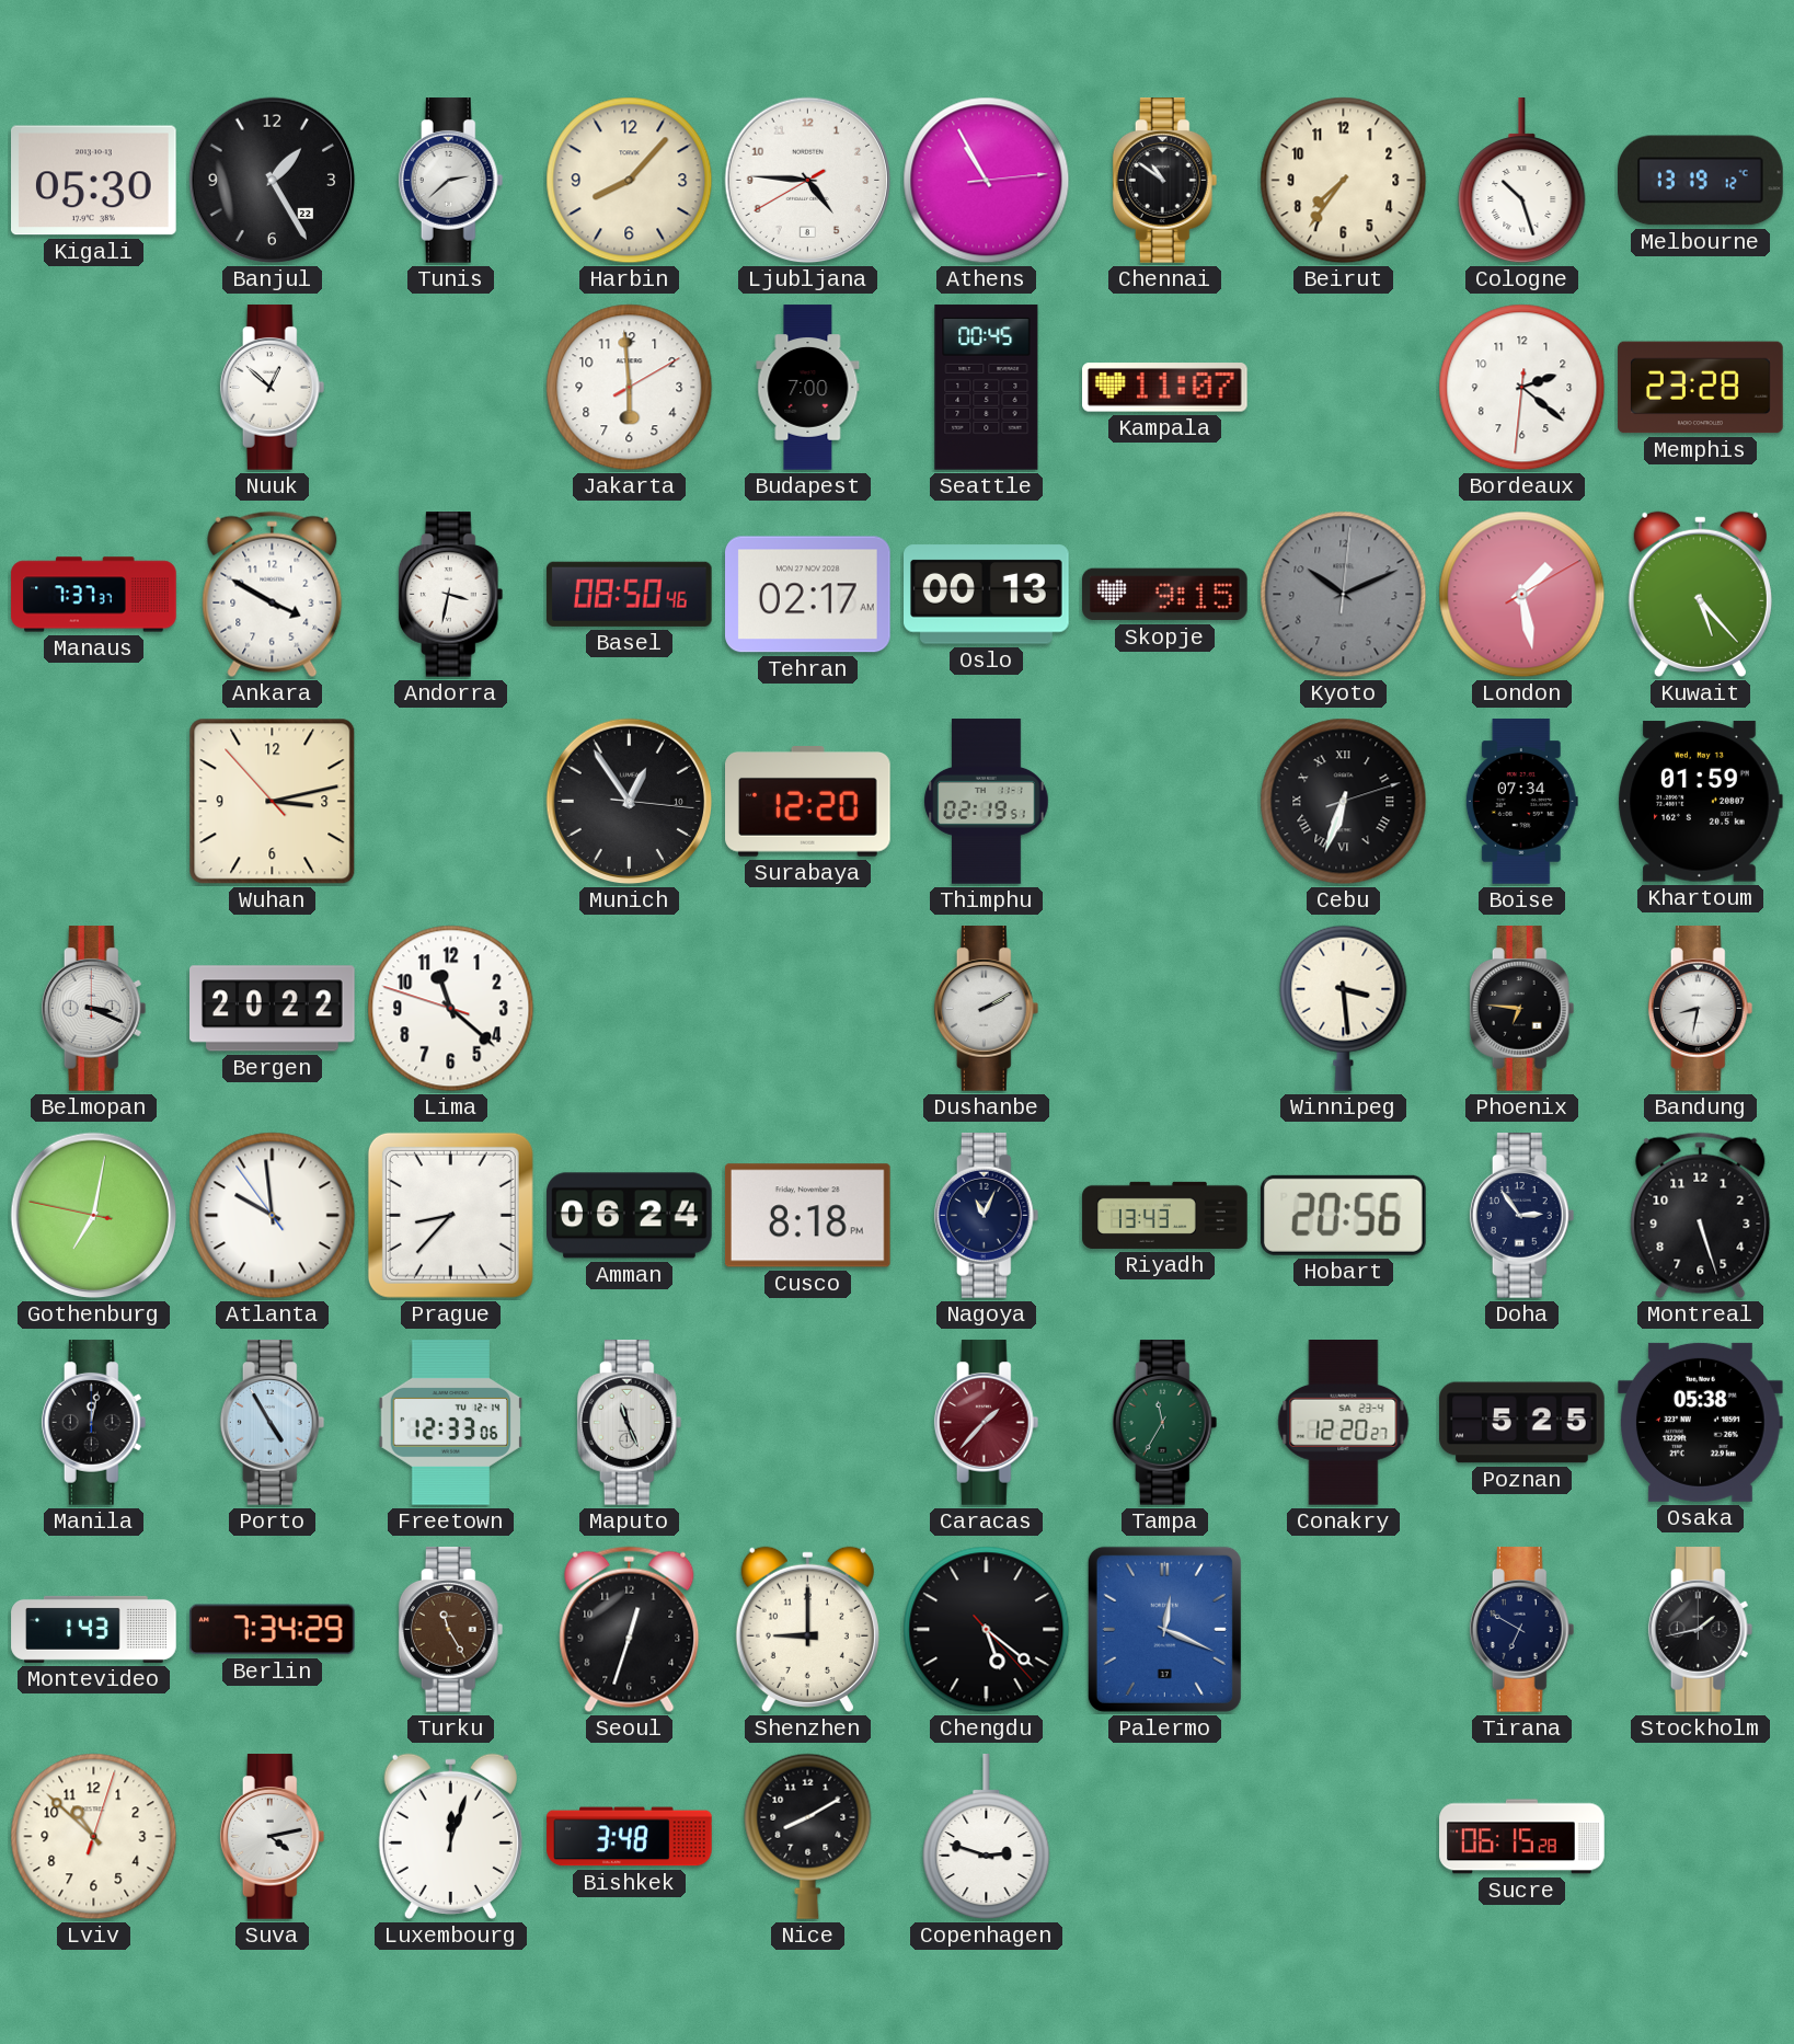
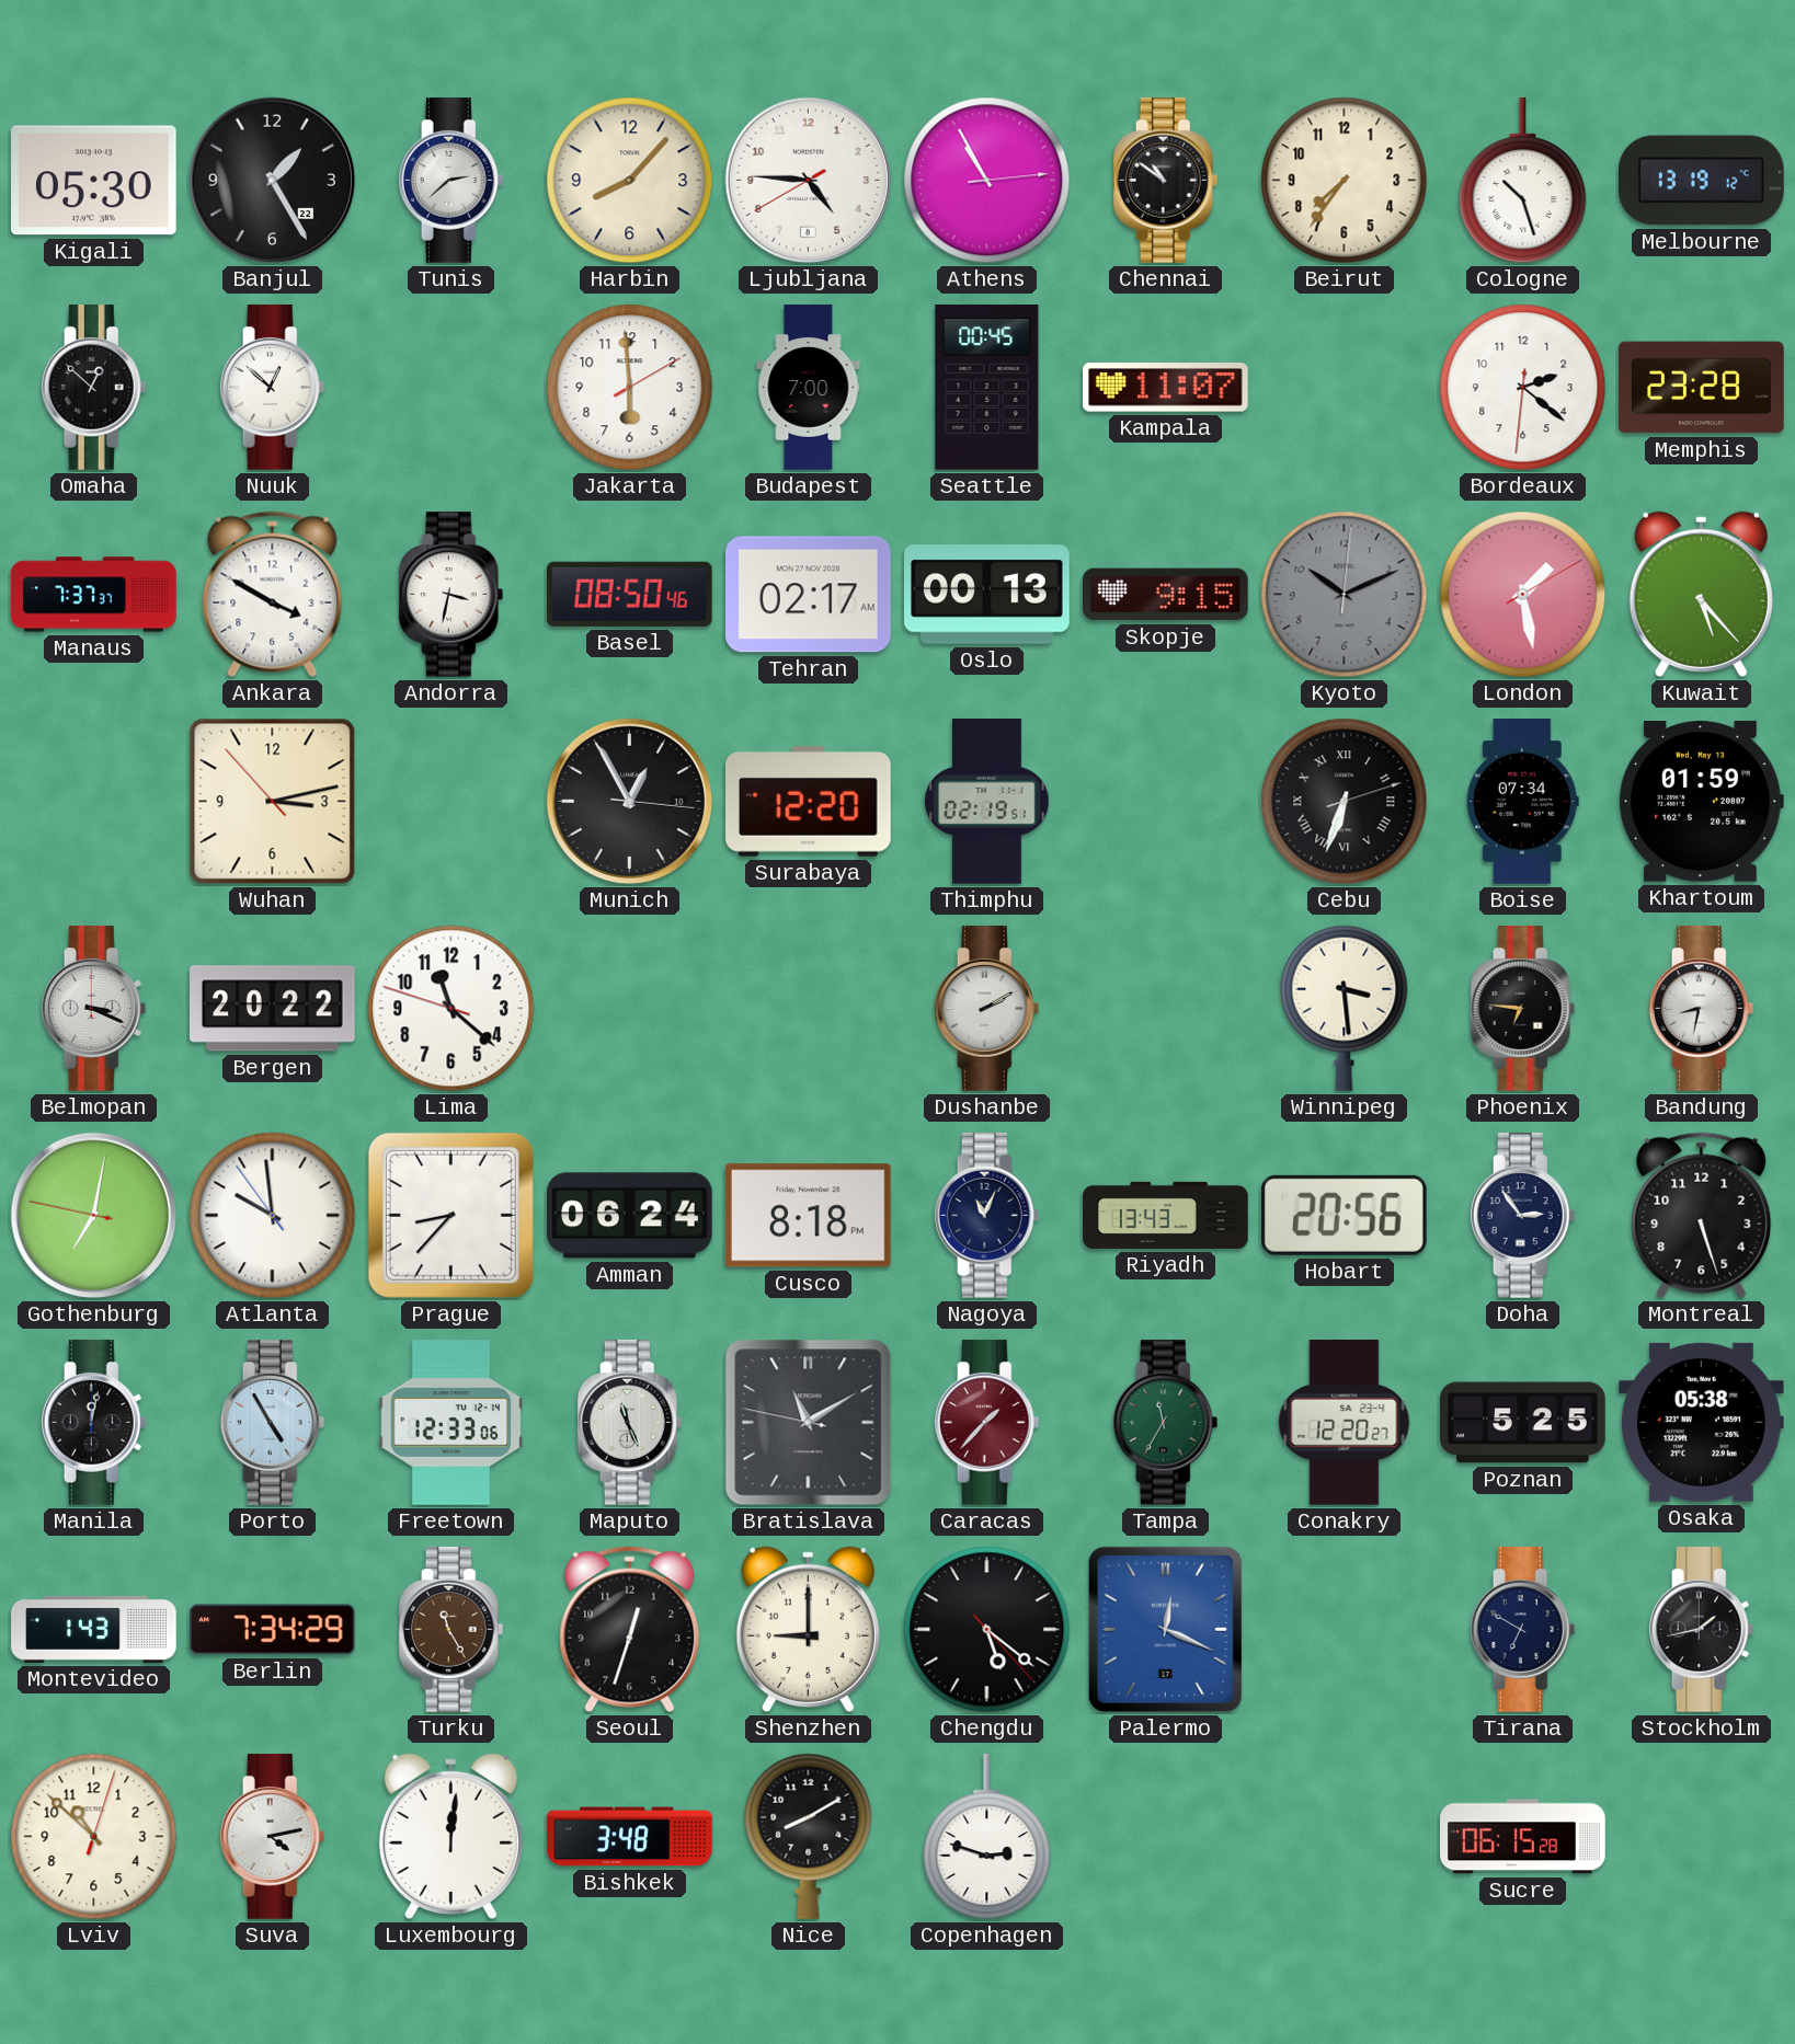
Omaha: none -> 12:52
Munich: 12:54 -> 12:55
Bratislava: none -> 11:09
Luxembourg: 12:03 -> 12:01
